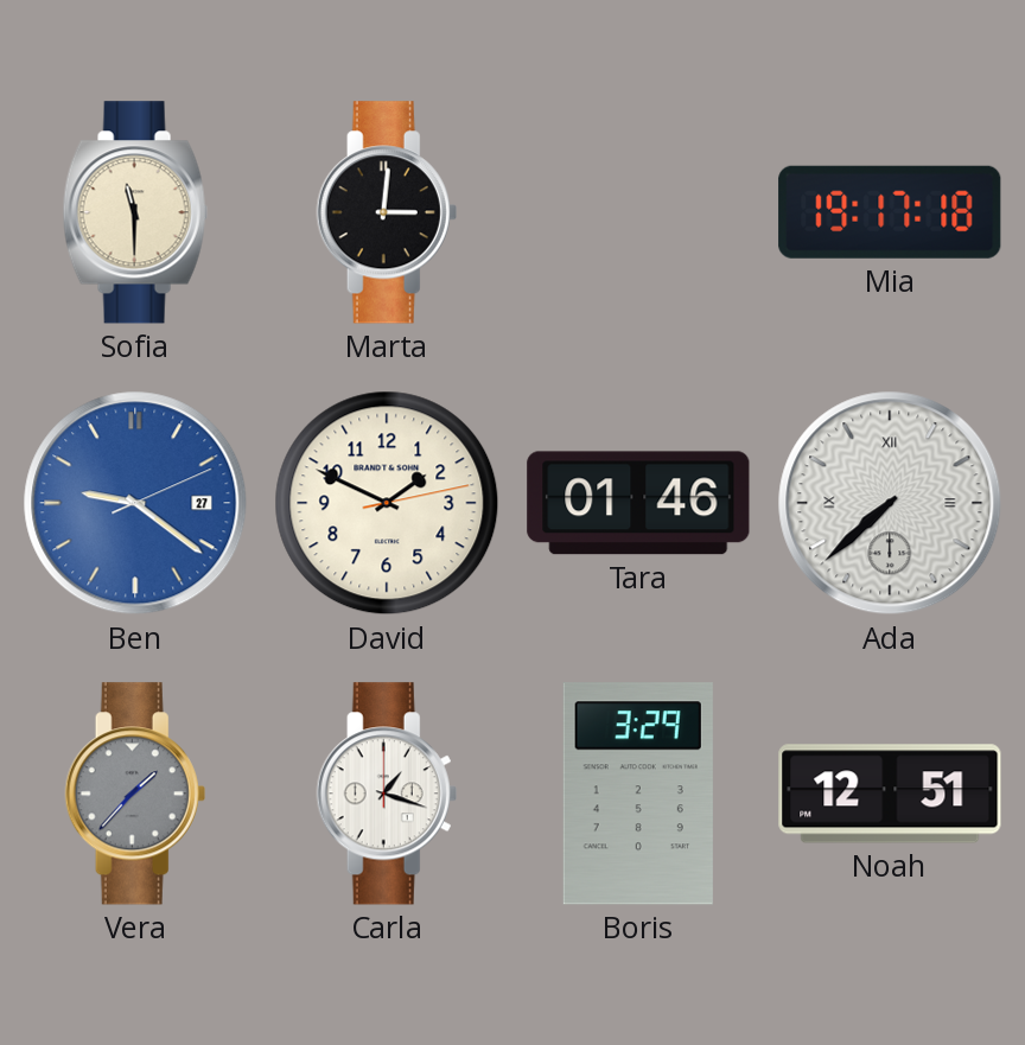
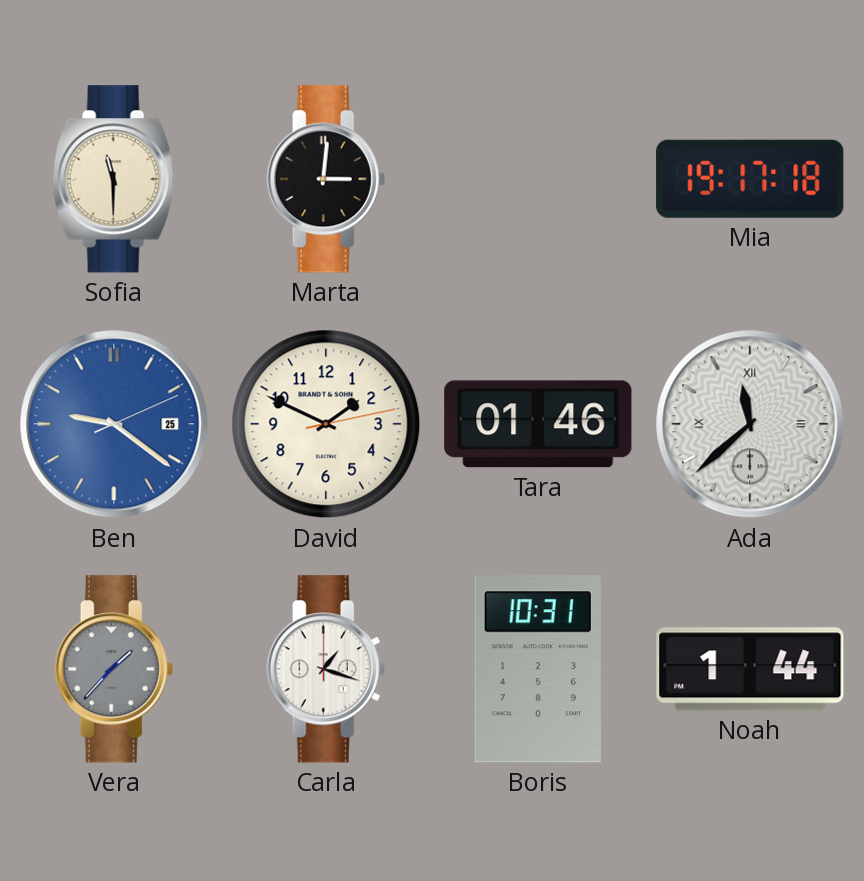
Ben date: 27 -> 25
Ada: 7:38 -> 11:38
Boris: 3:29 -> 10:31
Noah: 12:51 -> 1:44
